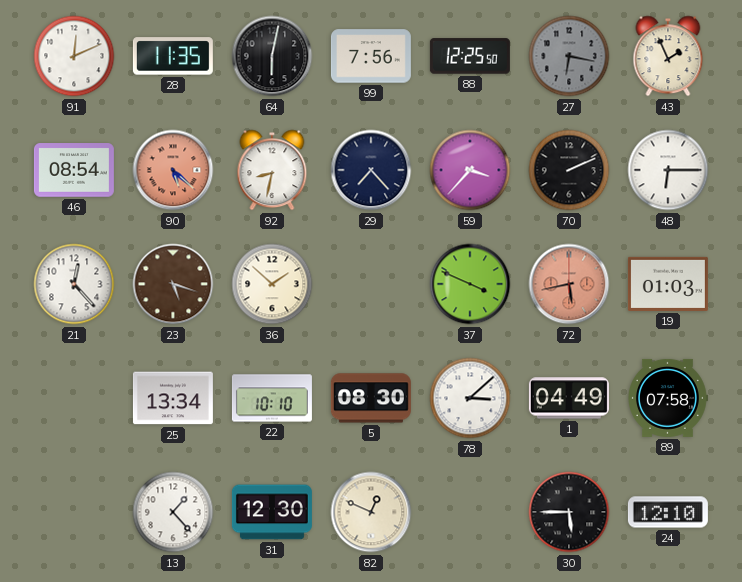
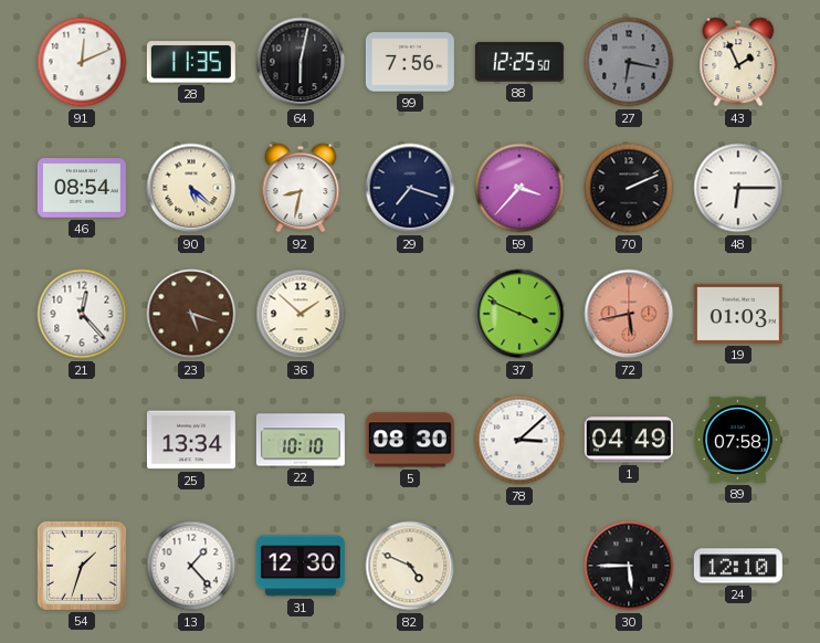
90 dial: salmon -> cream
29: 7:23 -> 7:18
54: none -> 1:33
82: 12:49 -> 4:49
